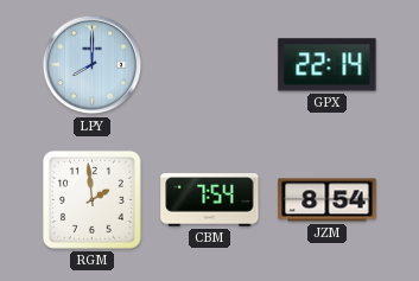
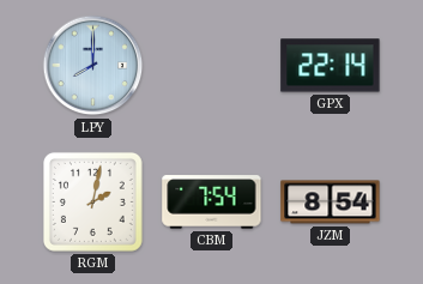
RGM: 1:59 -> 2:02
